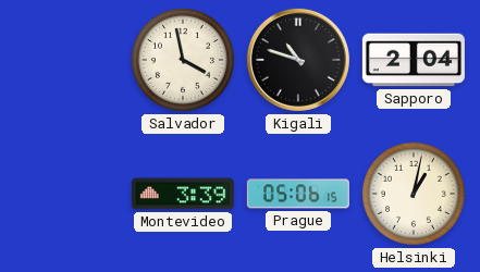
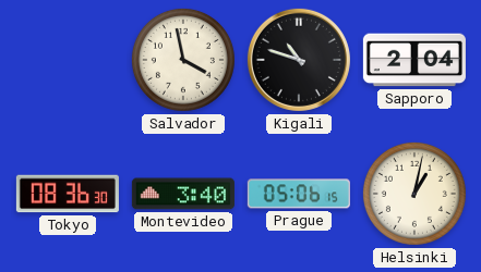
Tokyo: none -> 08:36
Montevideo: 3:39 -> 3:40
